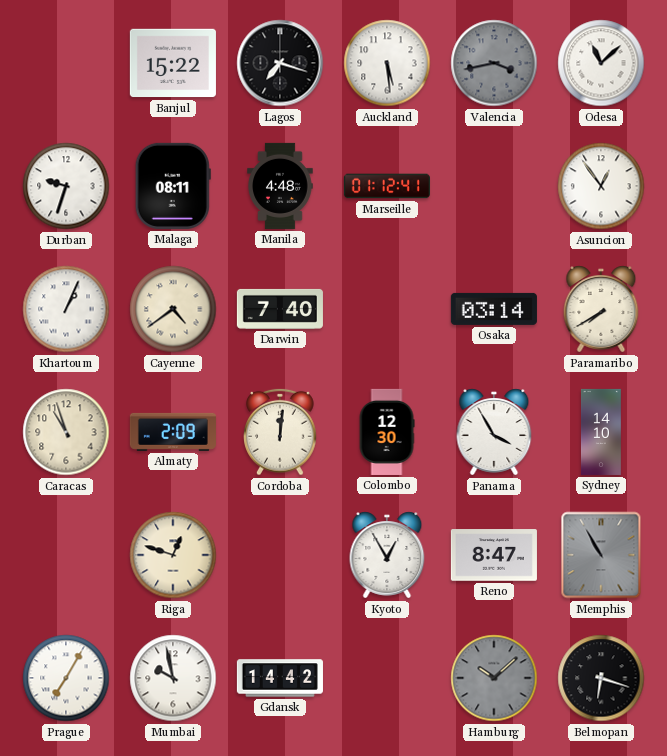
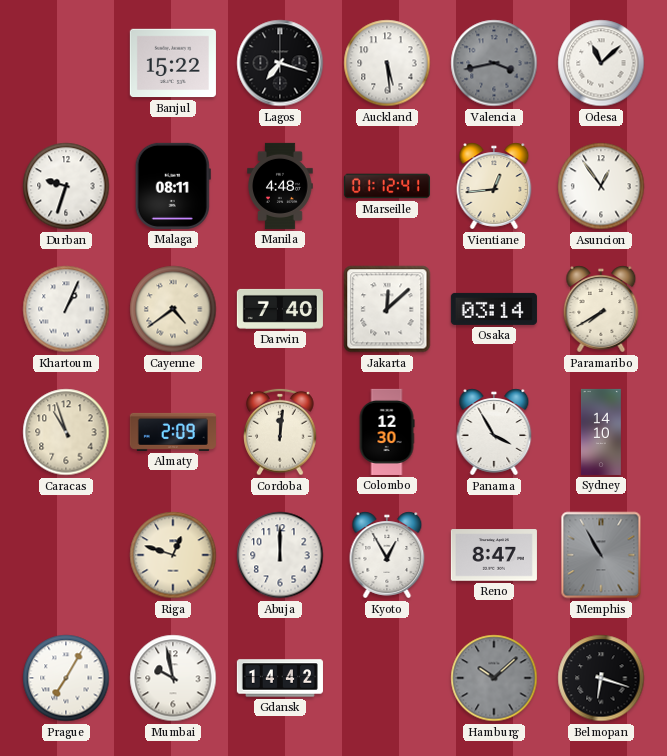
Vientiane: none -> 12:44
Jakarta: none -> 12:08
Abuja: none -> 12:00
